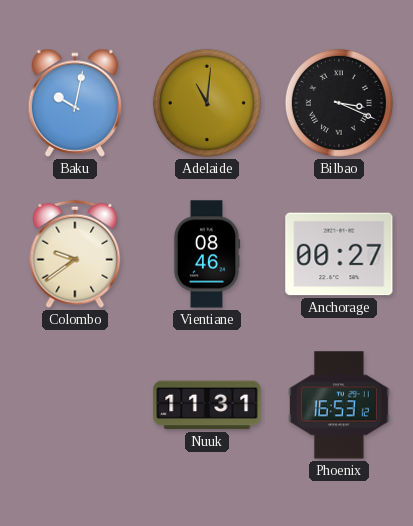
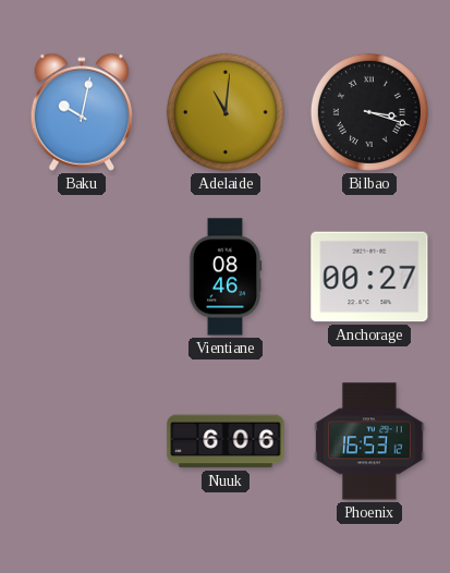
Bilbao: 3:19 -> 3:18
Colombo: 9:39 -> none
Nuuk: 11:31 -> 6:06
